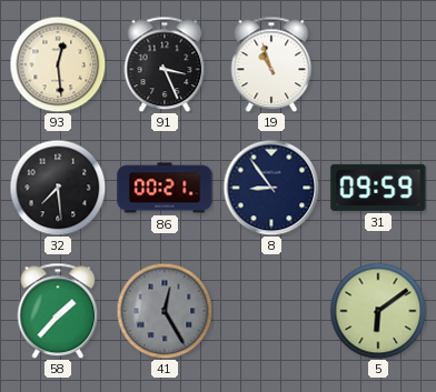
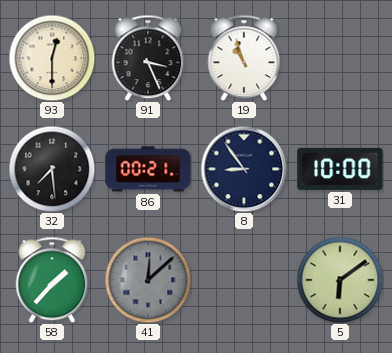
93: 12:29 -> 12:30
31: 09:59 -> 10:00
41: 12:25 -> 12:08
